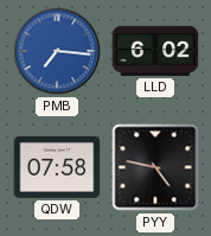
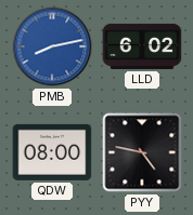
PMB: 7:16 -> 8:13
QDW: 07:58 -> 08:00
